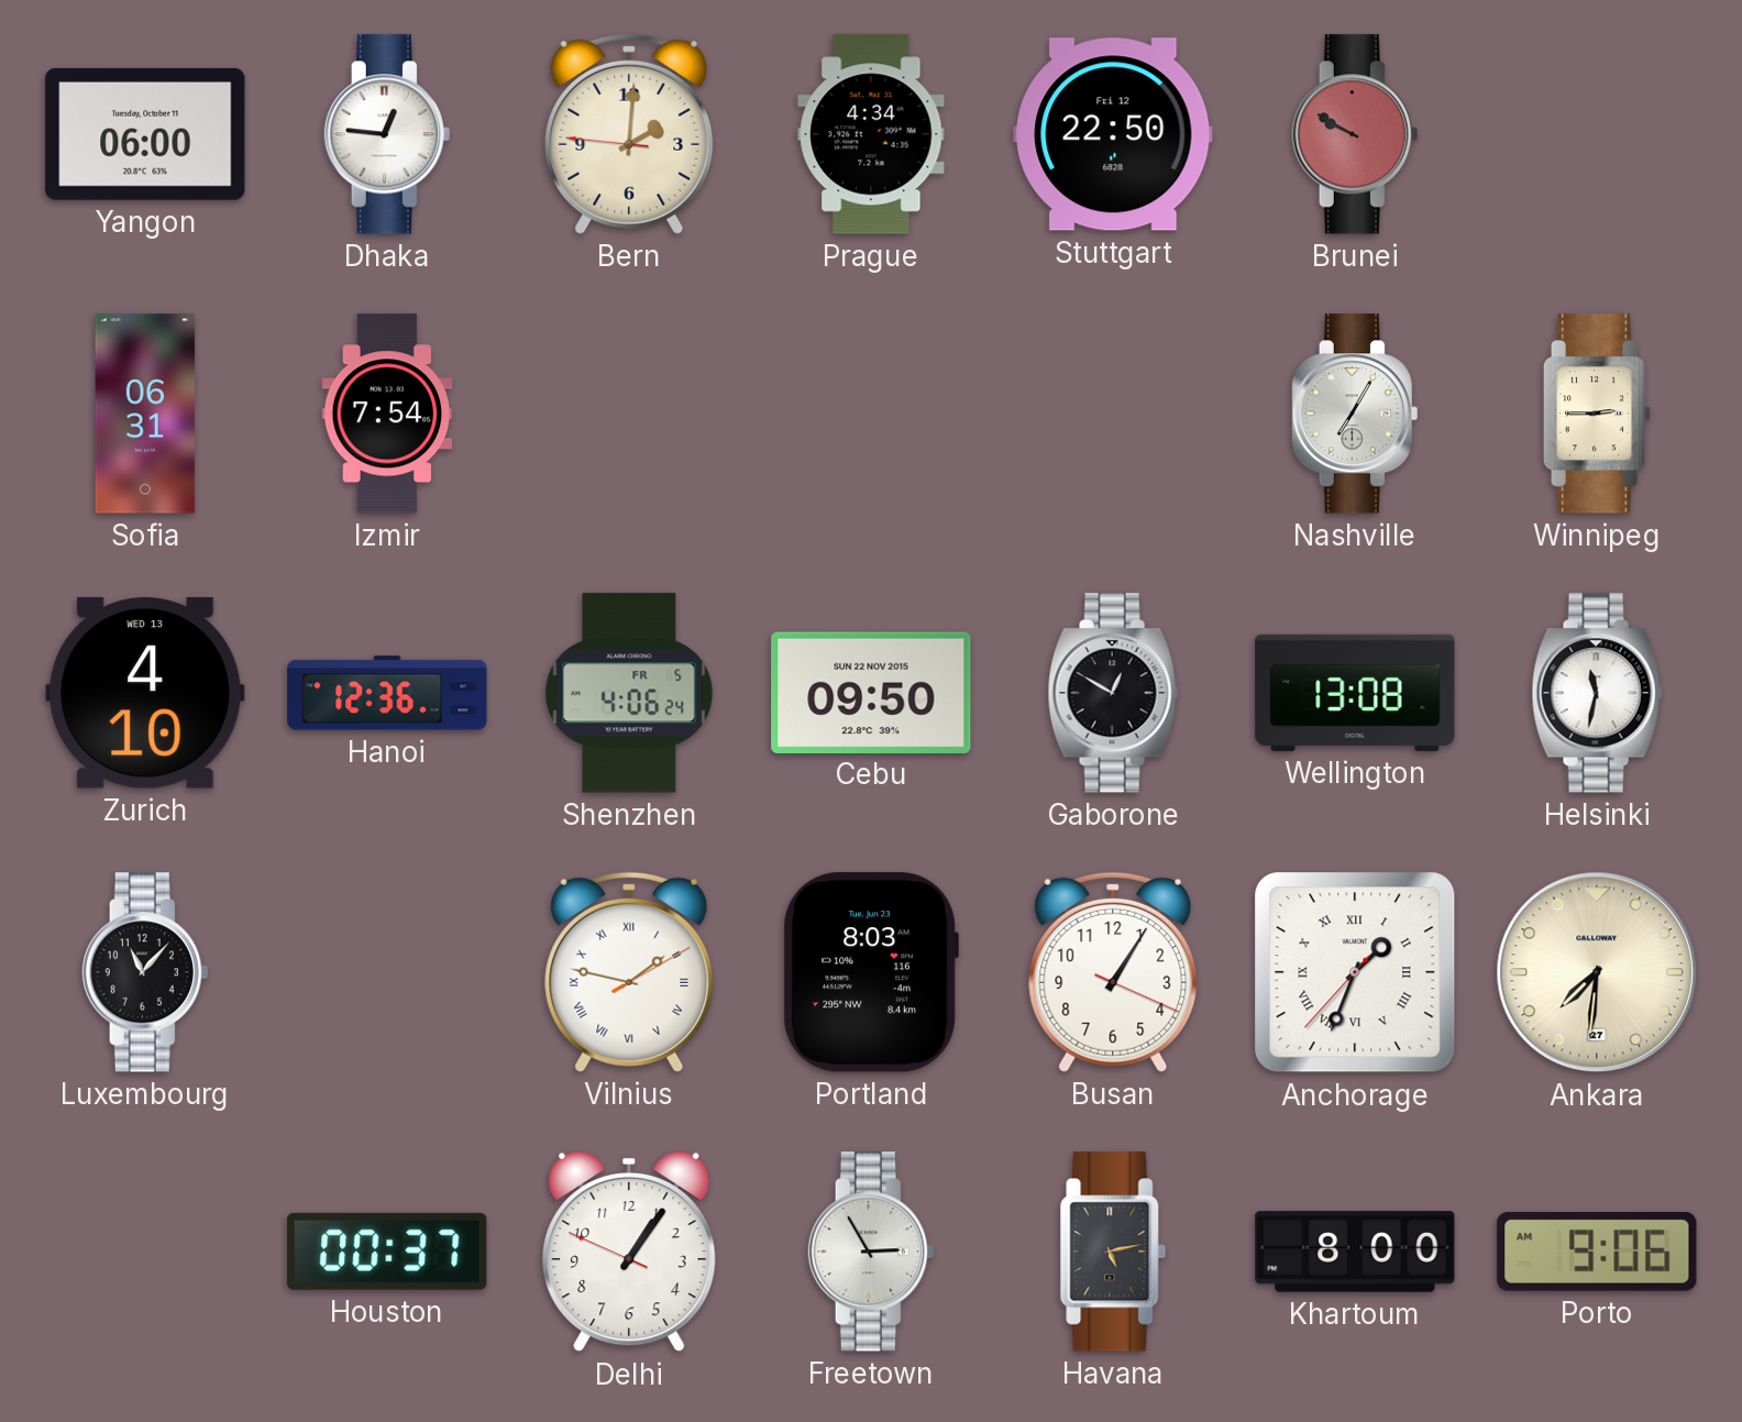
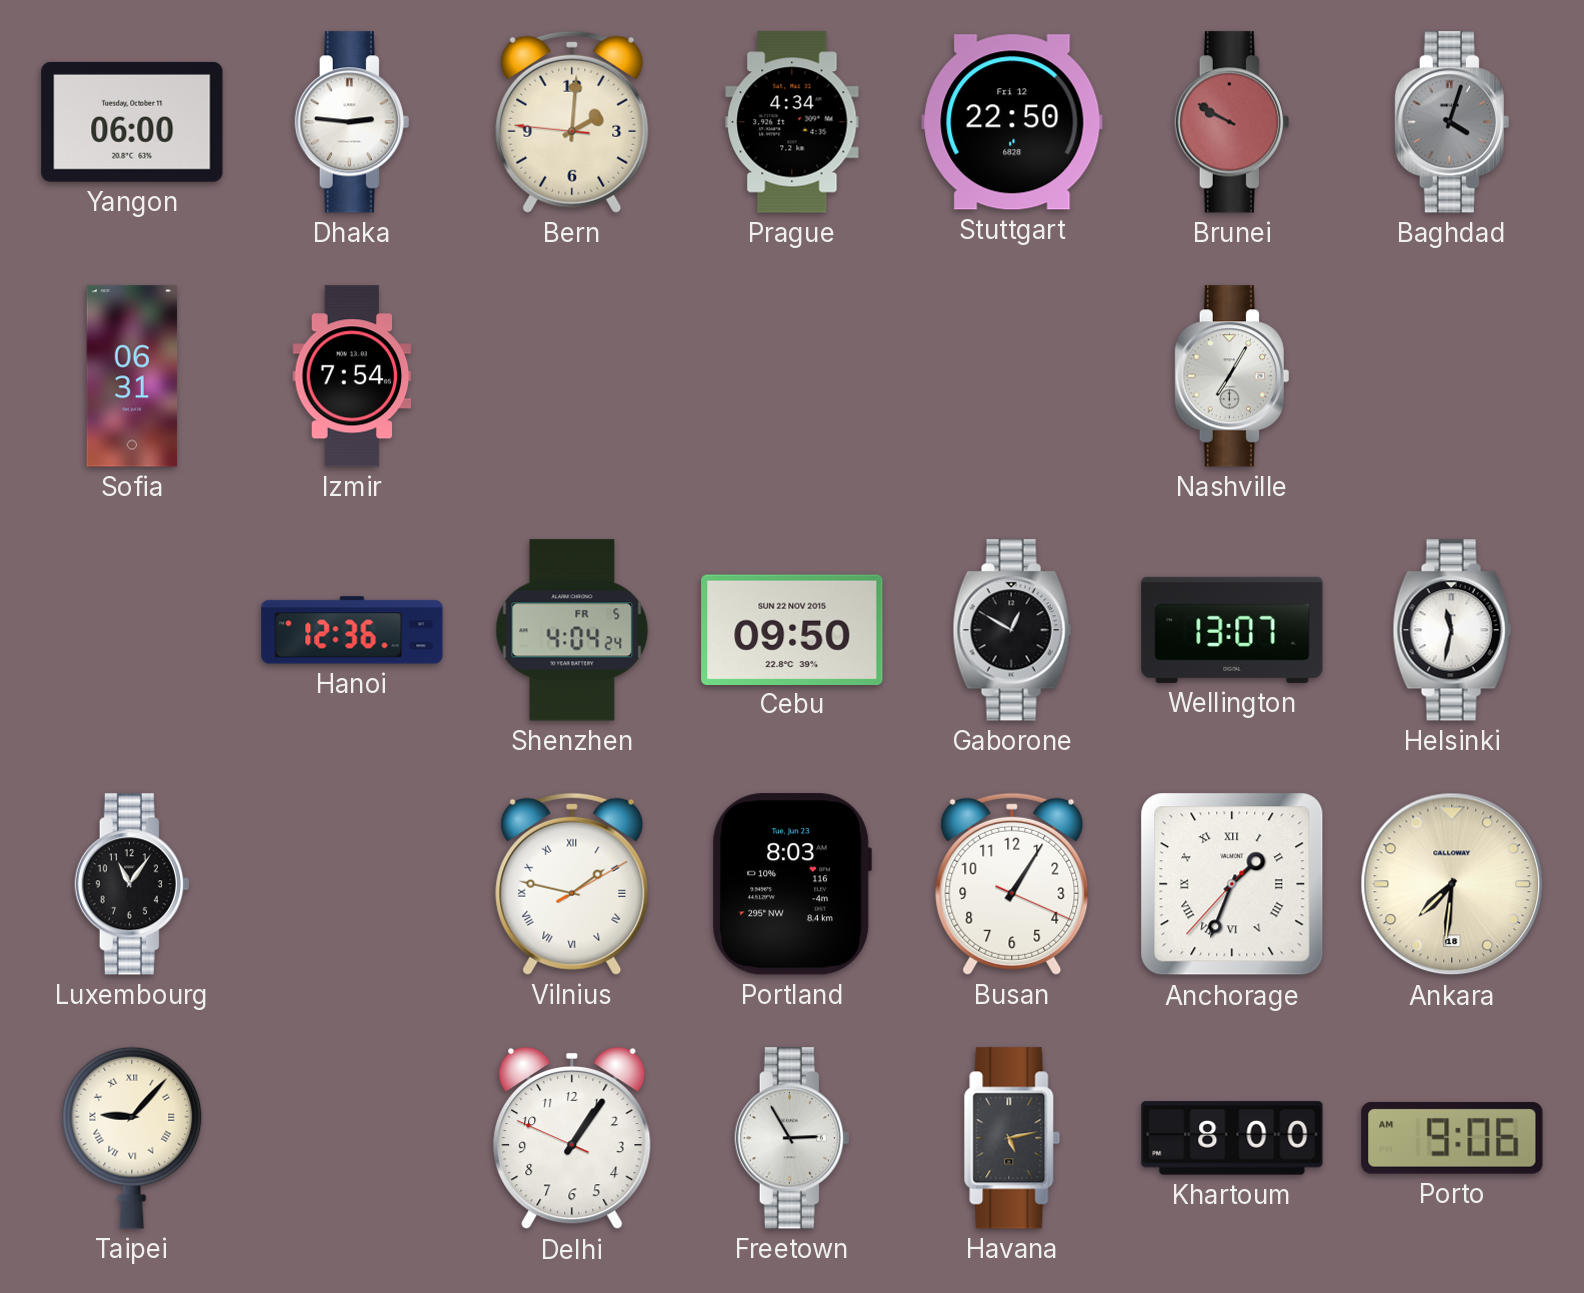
Dhaka: 12:46 -> 2:46
Baghdad: none -> 4:03
Winnipeg: 2:45 -> none
Zurich: 4:10 -> none
Shenzhen: 4:06 -> 4:04
Wellington: 13:08 -> 13:07
Luxembourg: 11:07 -> 11:06
Ankara date: 27 -> 18
Taipei: none -> 9:07
Houston: 00:37 -> none
